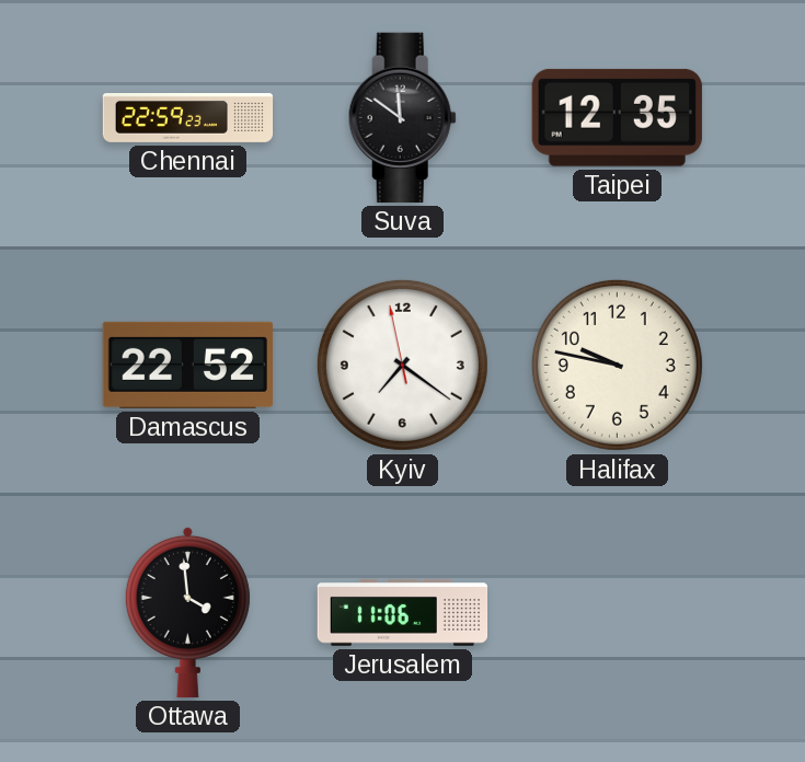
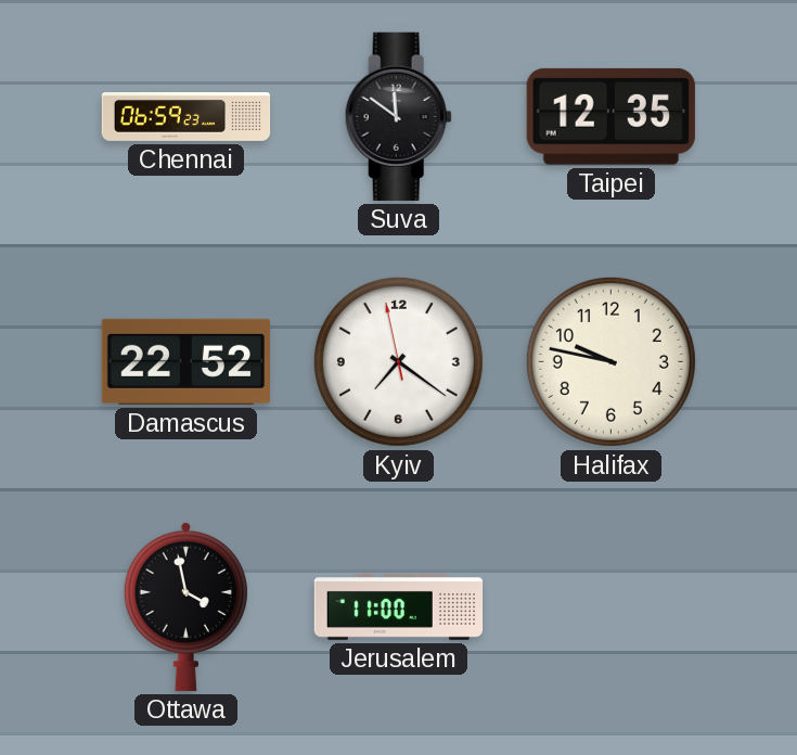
Chennai: 22:59 -> 06:59
Ottawa: 3:59 -> 3:58
Jerusalem: 11:06 -> 11:00
